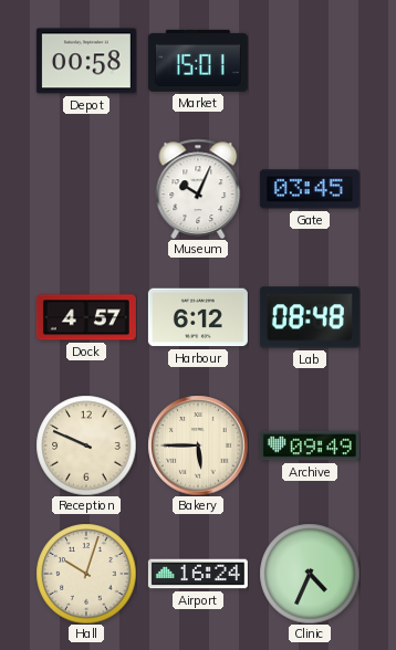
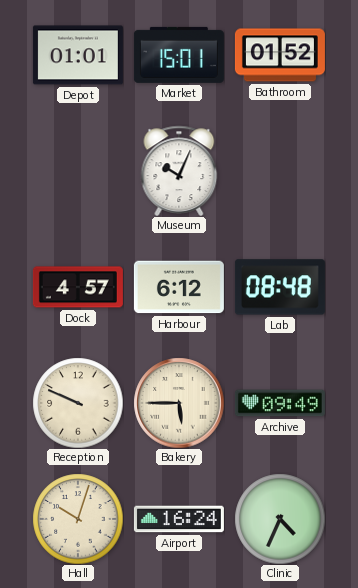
Depot: 00:58 -> 01:01
Bathroom: none -> 01:52
Gate: 03:45 -> none
